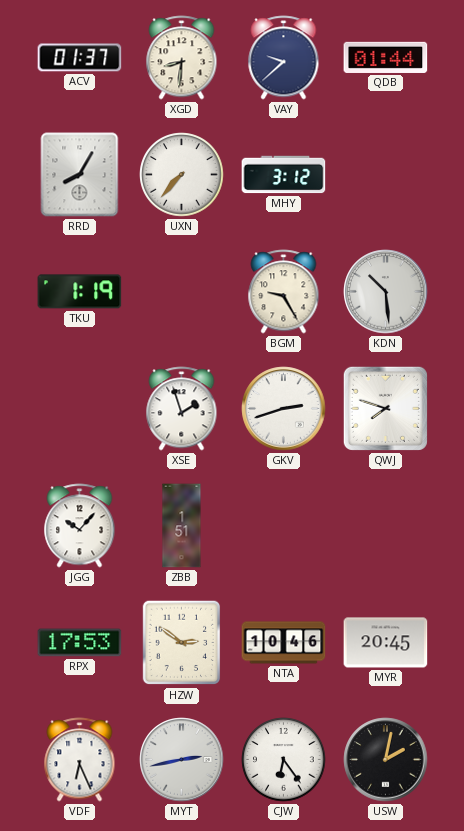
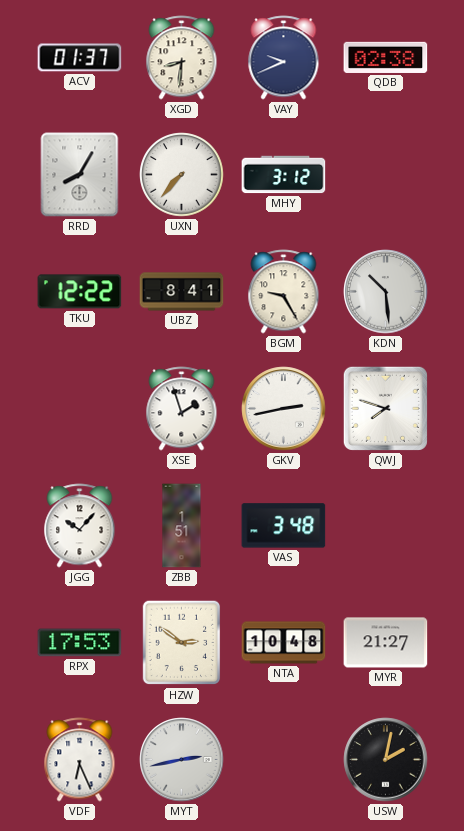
VAY: 9:38 -> 9:41
QDB: 01:44 -> 02:38
TKU: 1:19 -> 12:22
UBZ: none -> 8:41
GKV: 2:42 -> 2:43
VAS: none -> 3:48
NTA: 10:46 -> 10:48
MYR: 20:45 -> 21:27
CJW: 6:24 -> none
